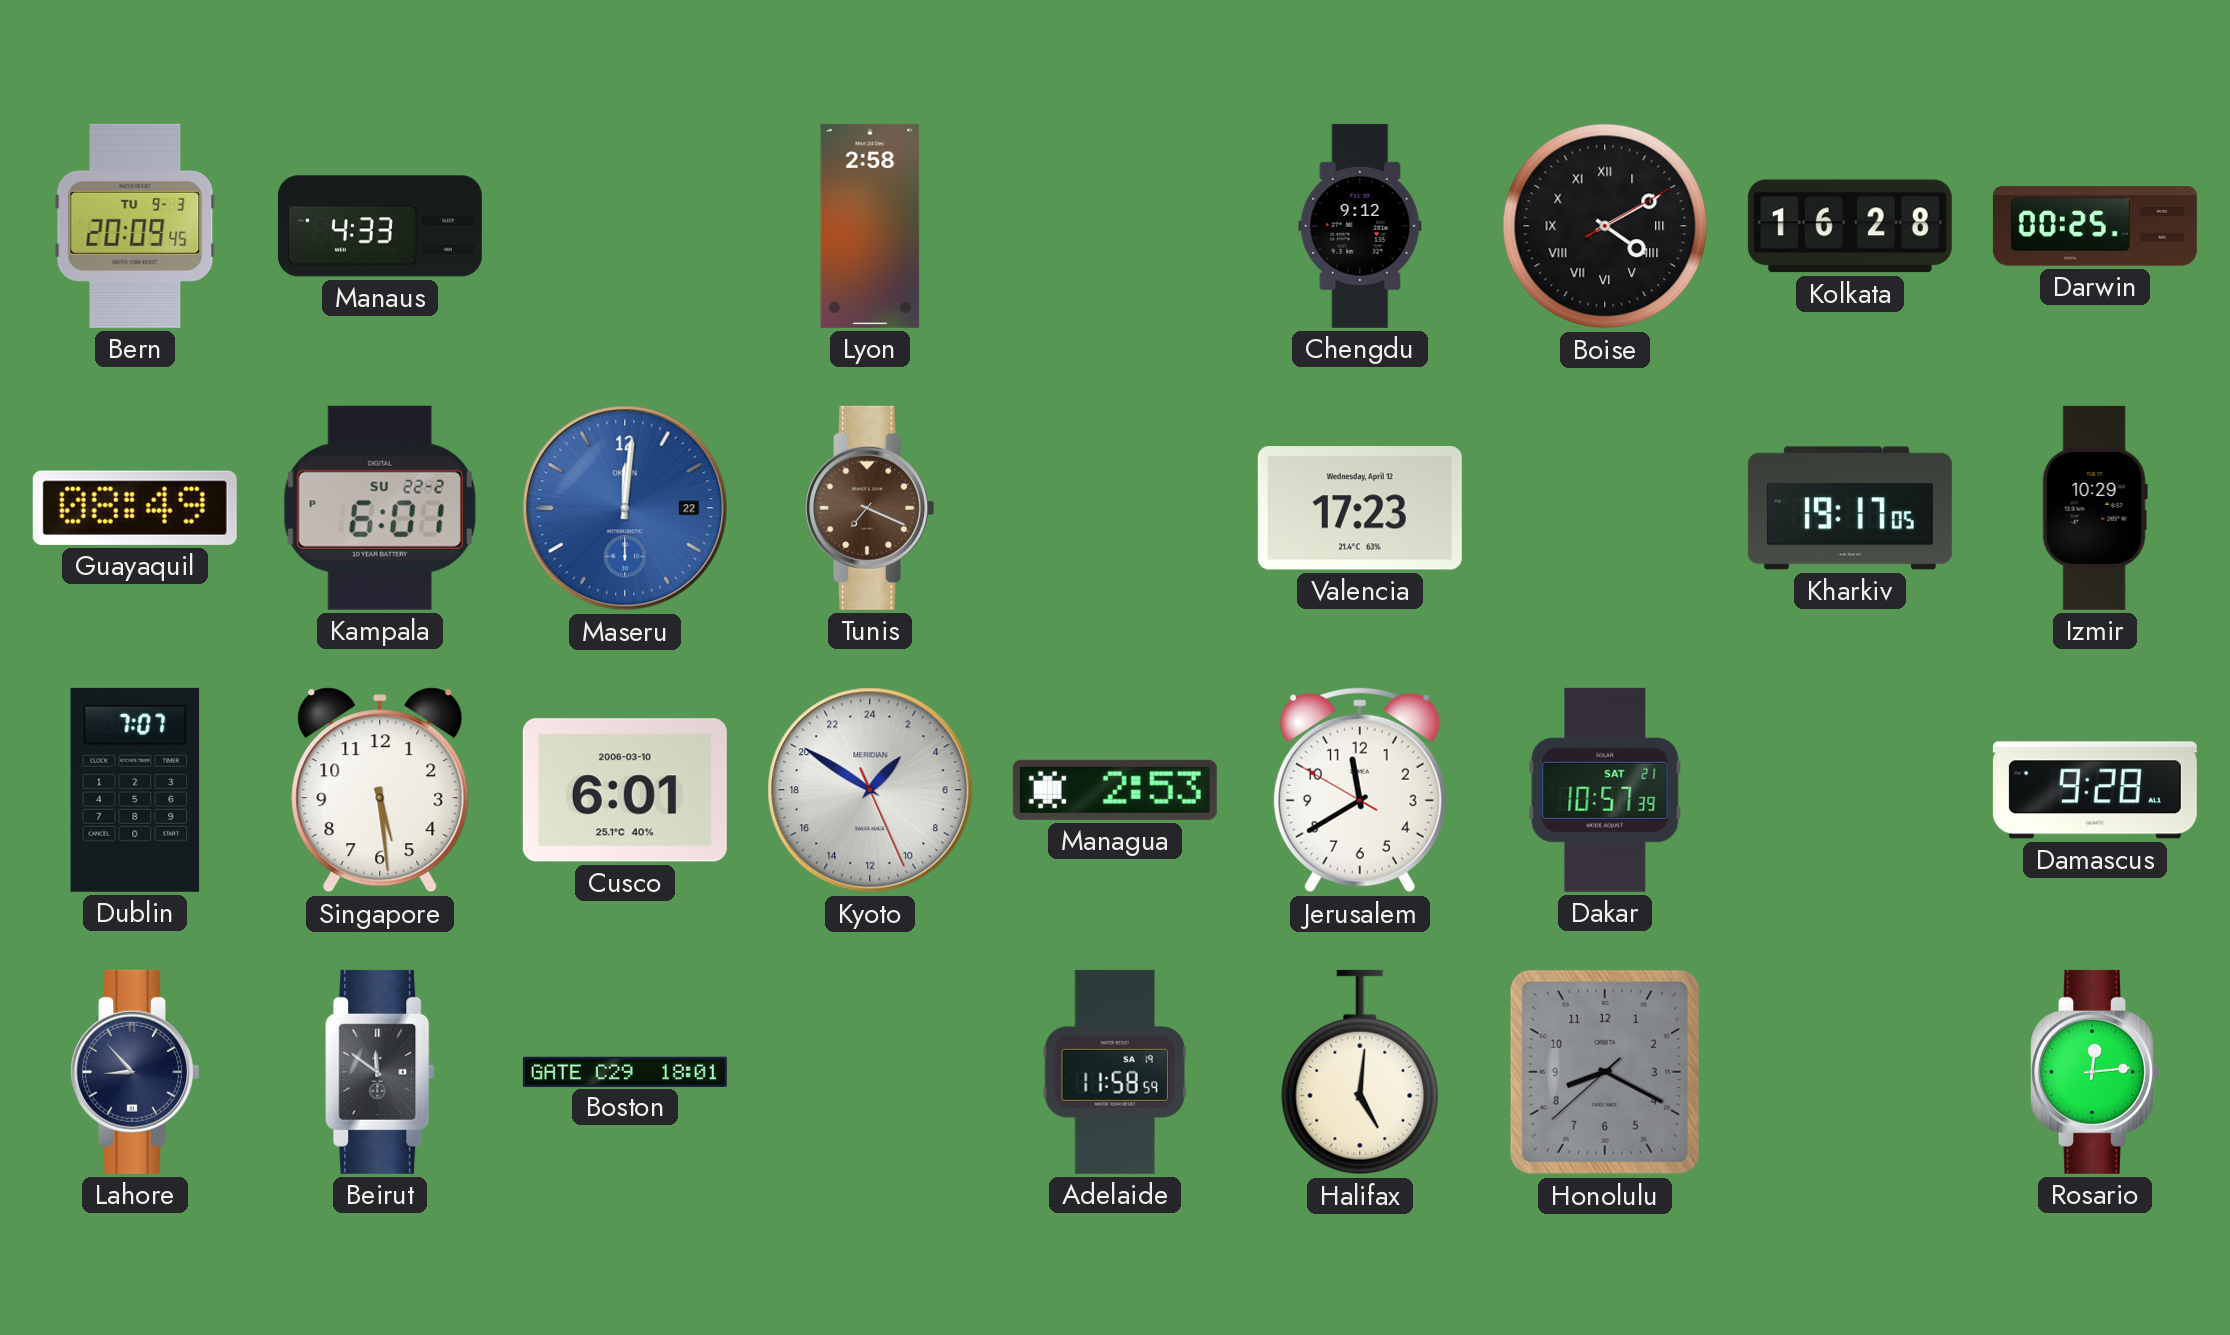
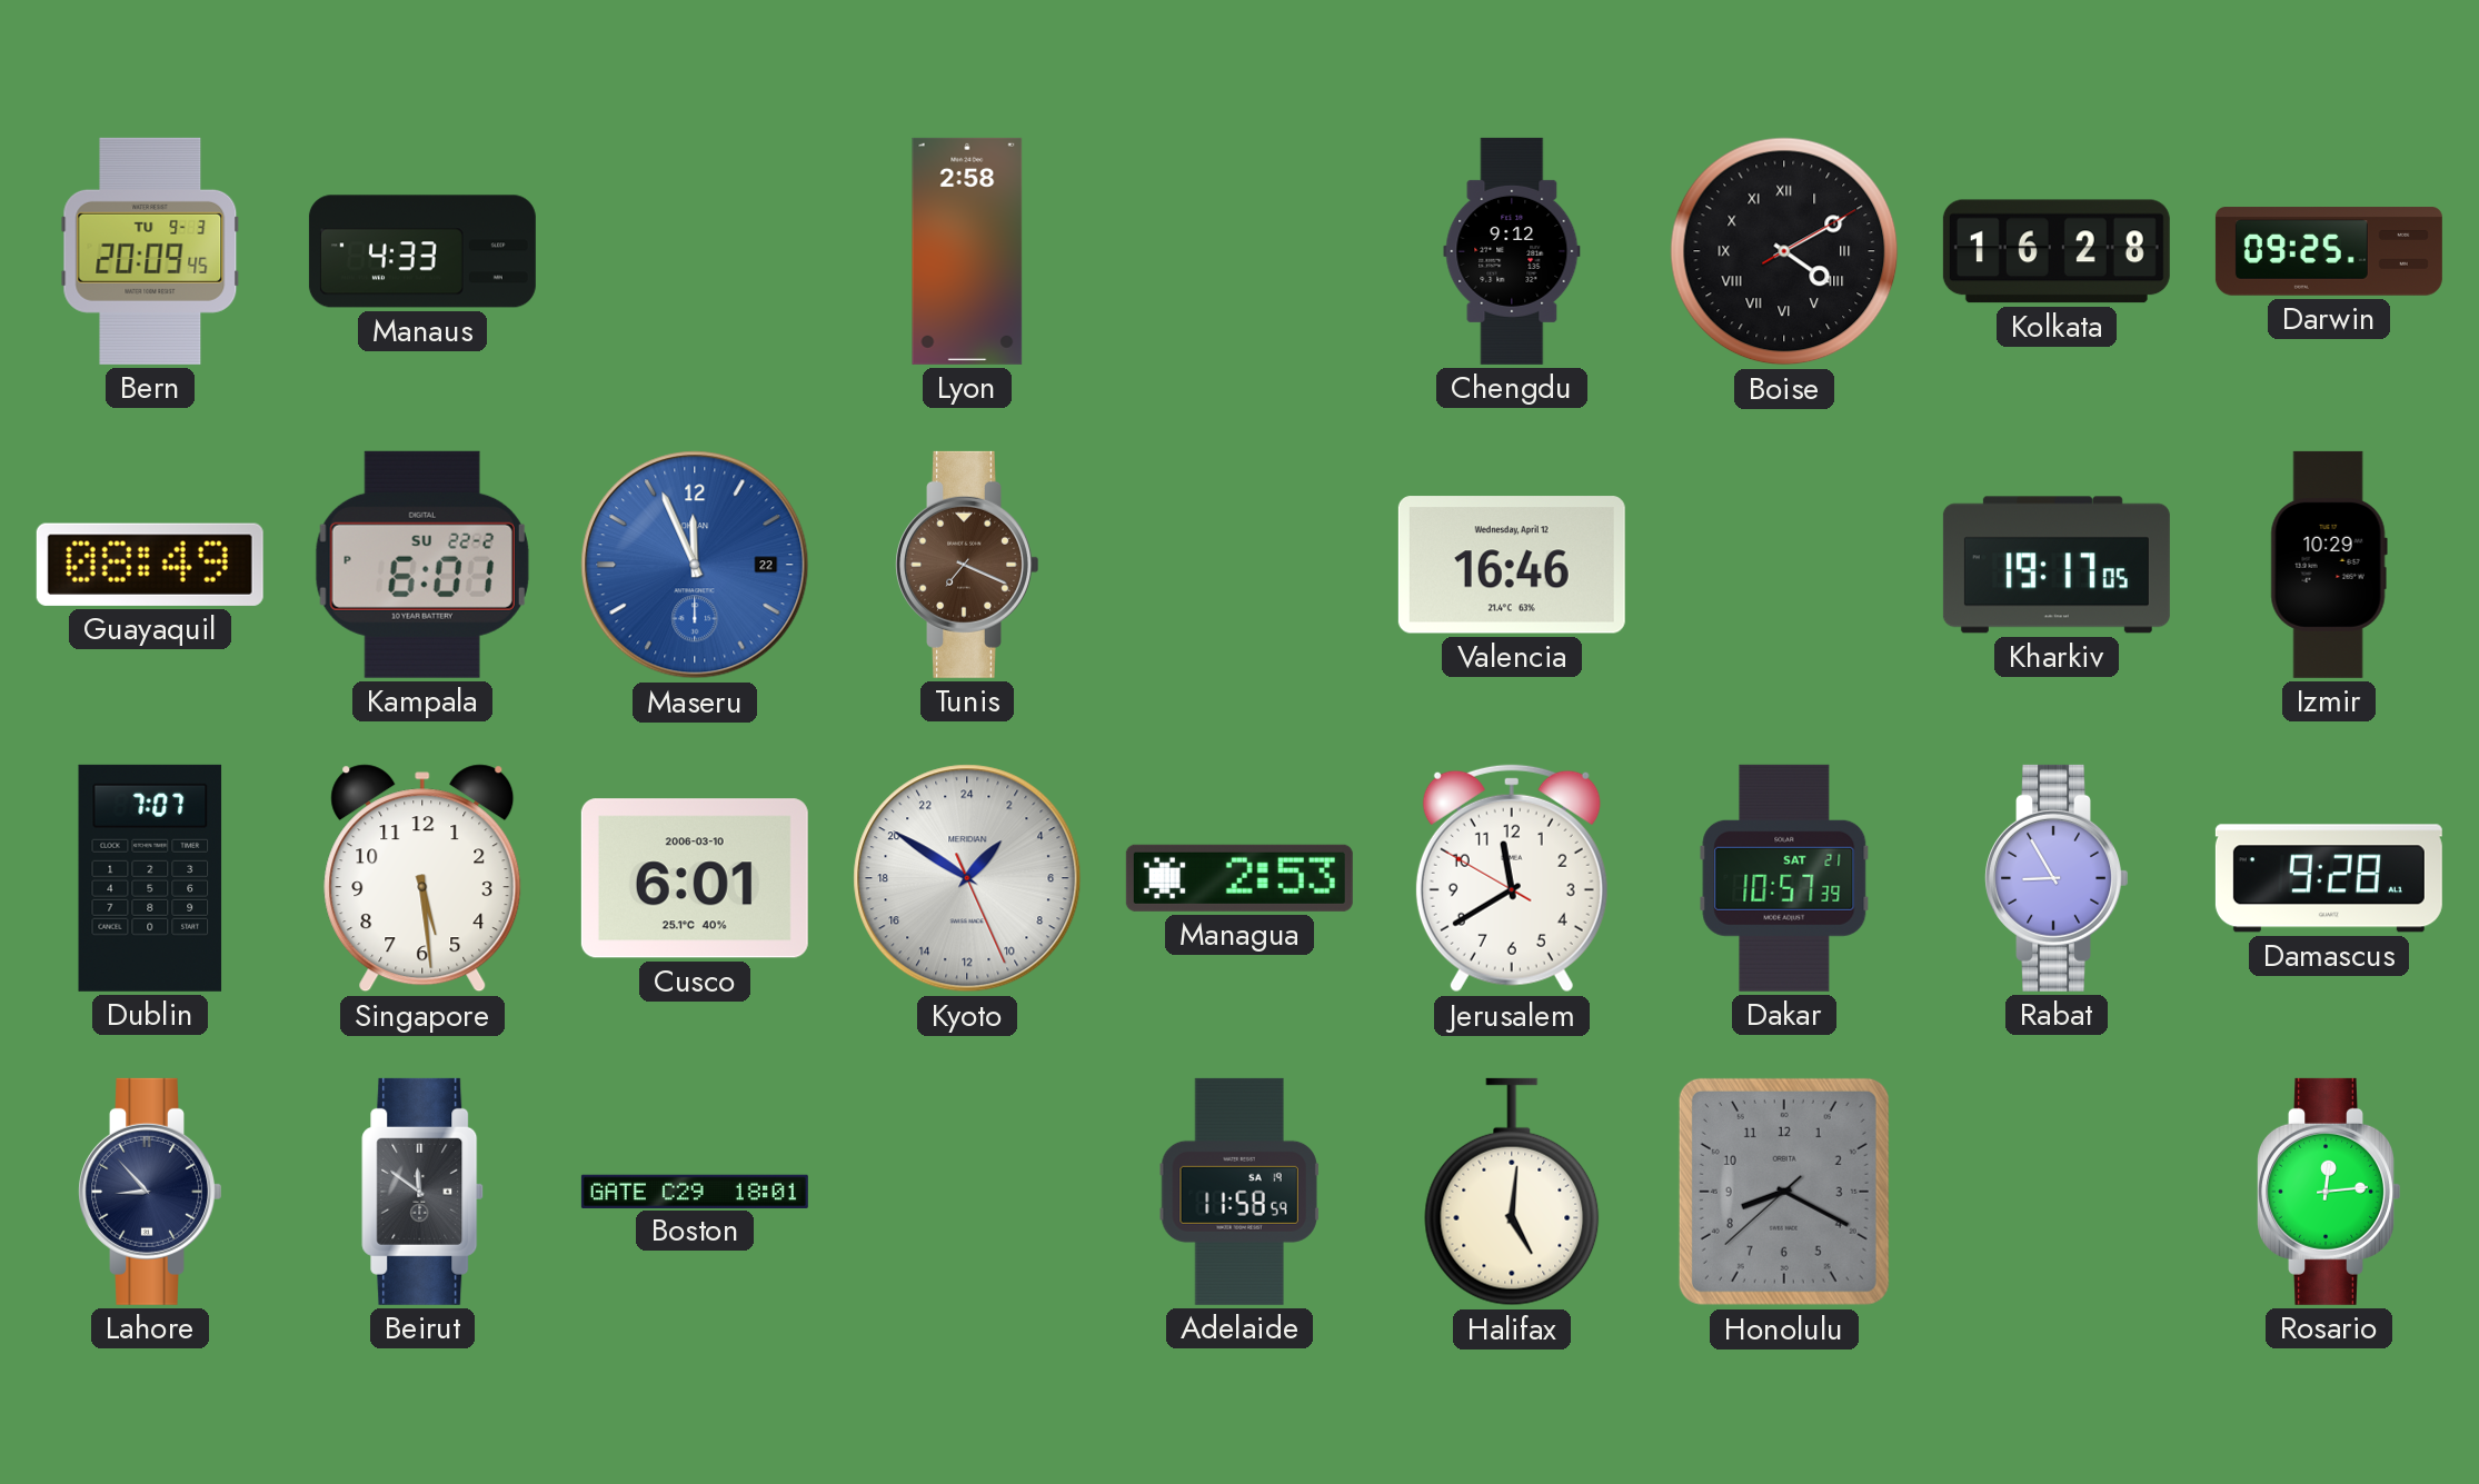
Darwin: 00:25 -> 09:25
Maseru: 12:01 -> 11:56
Valencia: 17:23 -> 16:46
Rabat: none -> 8:55
